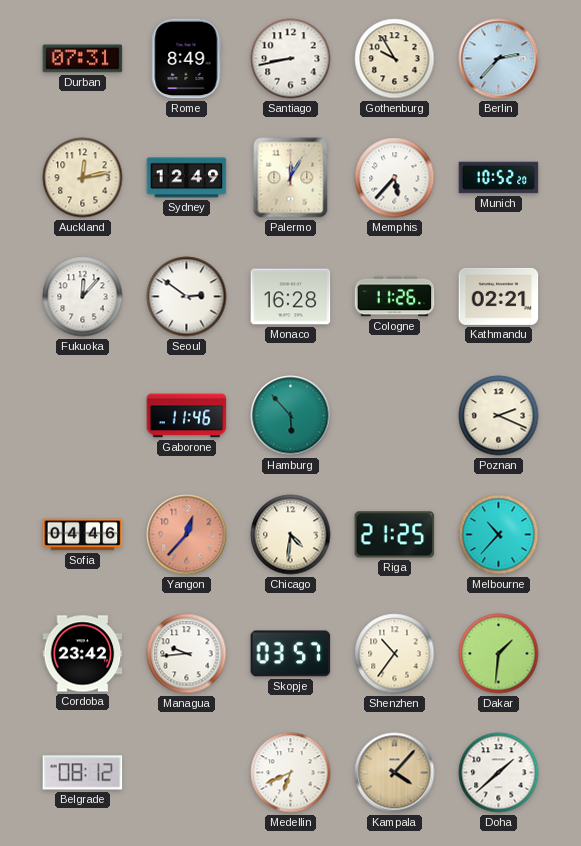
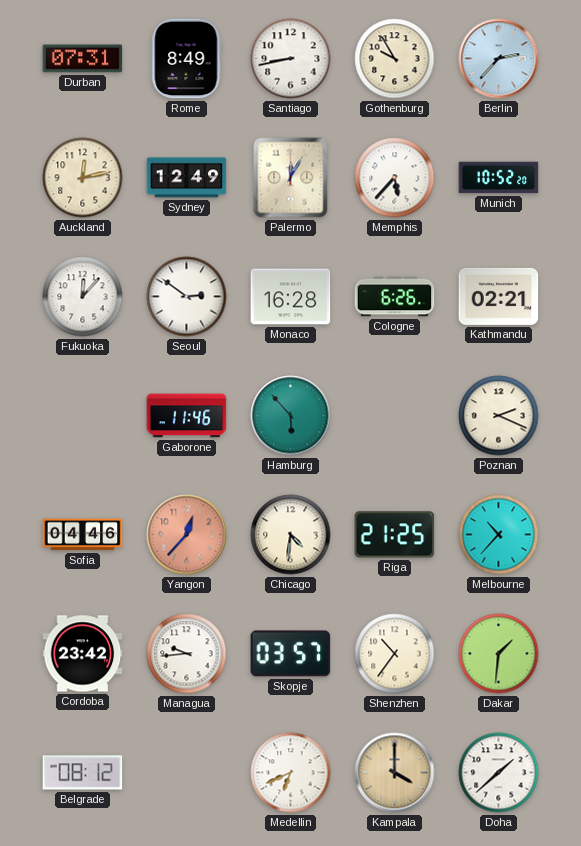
Cologne: 11:26 -> 6:26
Kampala: 4:07 -> 4:00
